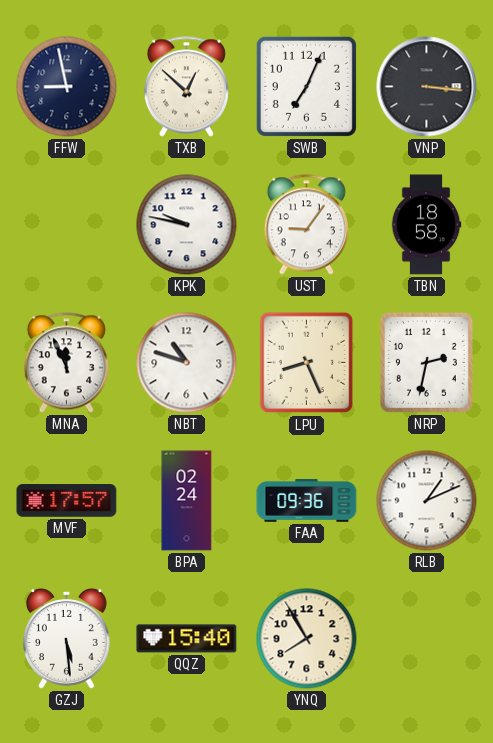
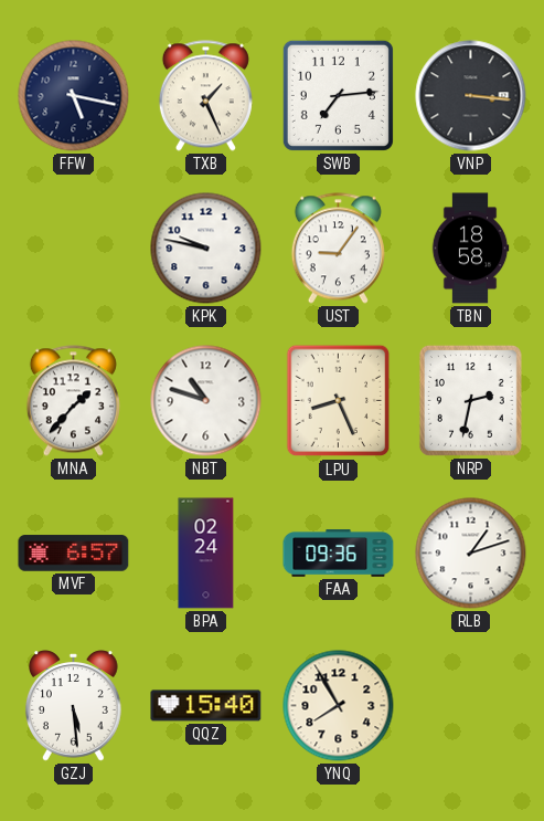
FFW: 8:58 -> 5:17
TXB: 12:52 -> 1:26
SWB: 7:04 -> 7:14
MNA: 11:56 -> 1:37
MVF: 17:57 -> 6:57
RLB: 1:11 -> 1:12
